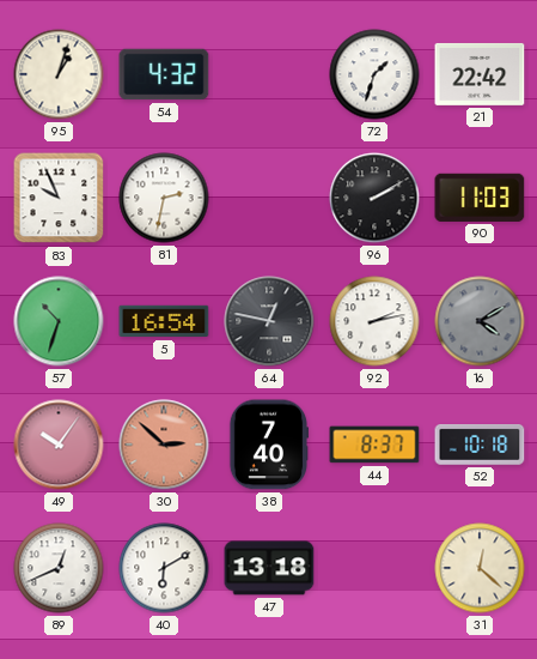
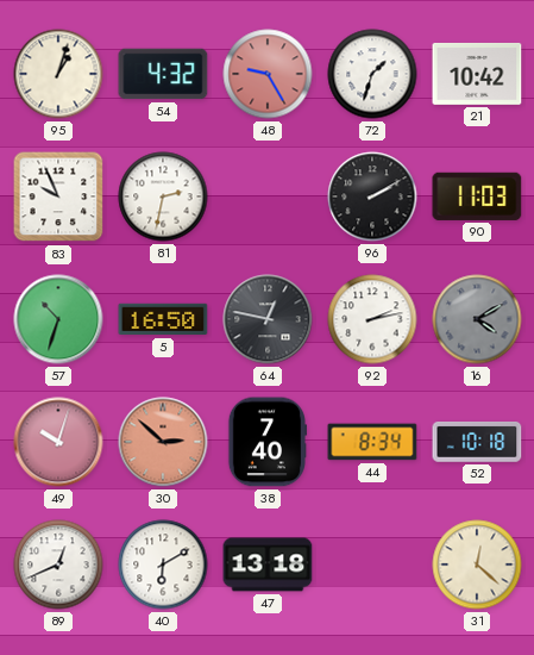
48: none -> 9:25
21: 22:42 -> 10:42
5: 16:54 -> 16:50
49: 10:06 -> 10:03
44: 8:37 -> 8:34
